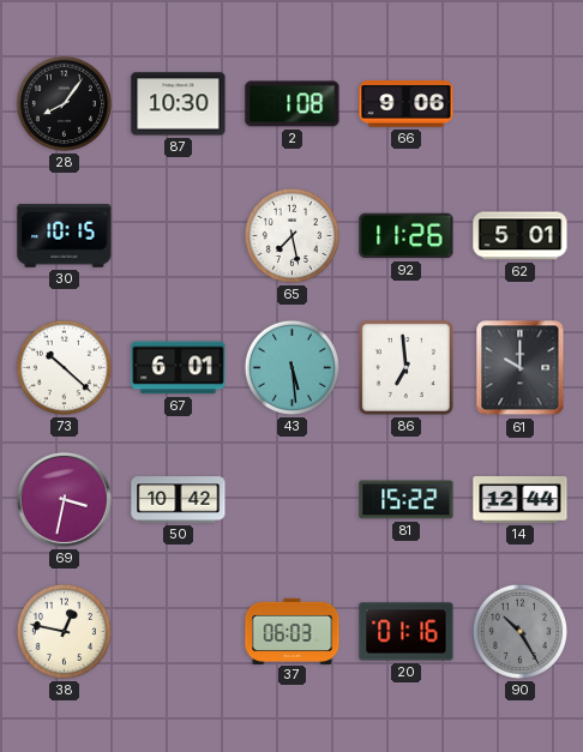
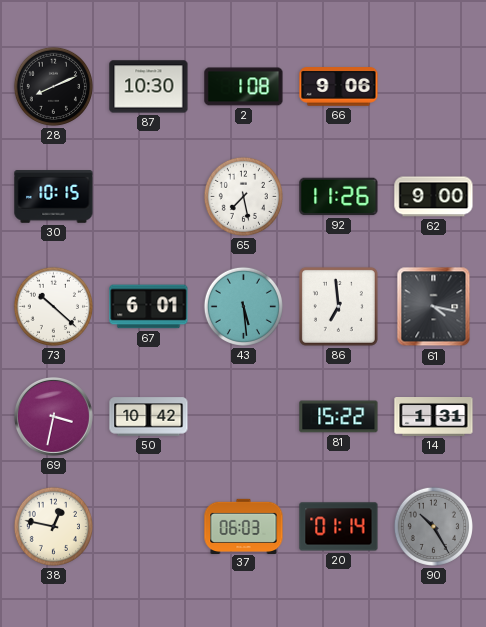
28: 8:06 -> 8:11
62: 5:01 -> 9:00
61: 10:00 -> 4:17
14: 12:44 -> 1:31
20: 01:16 -> 01:14
